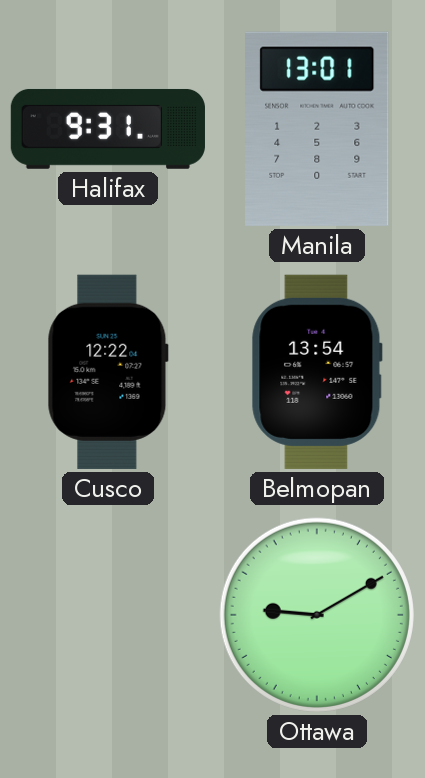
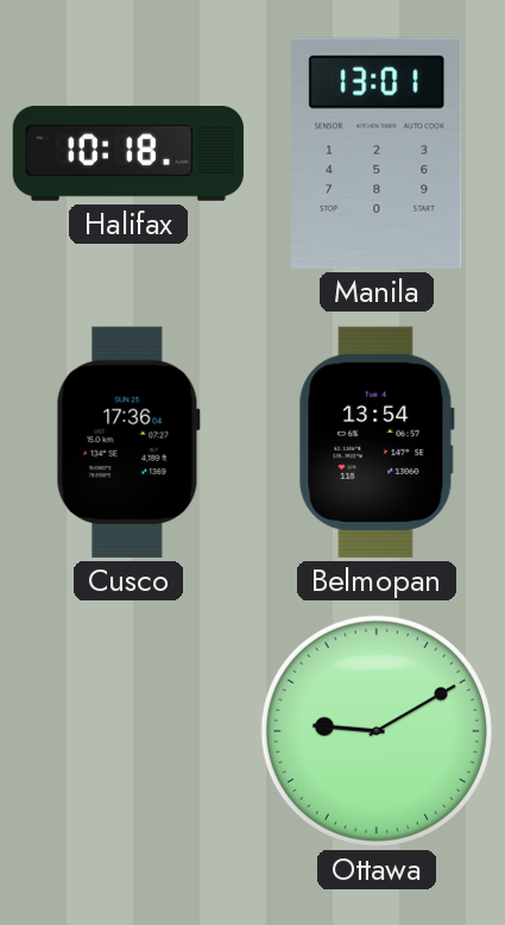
Halifax: 9:31 -> 10:18
Cusco: 12:22 -> 17:36
